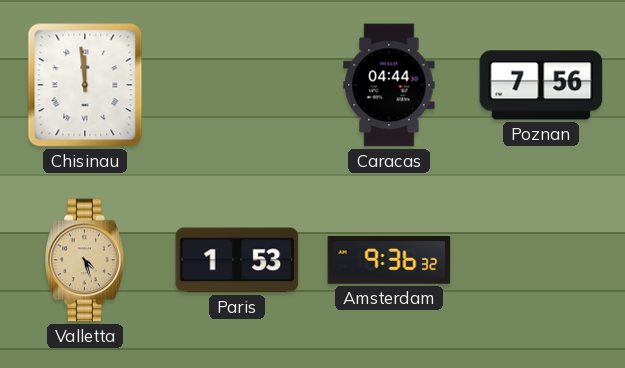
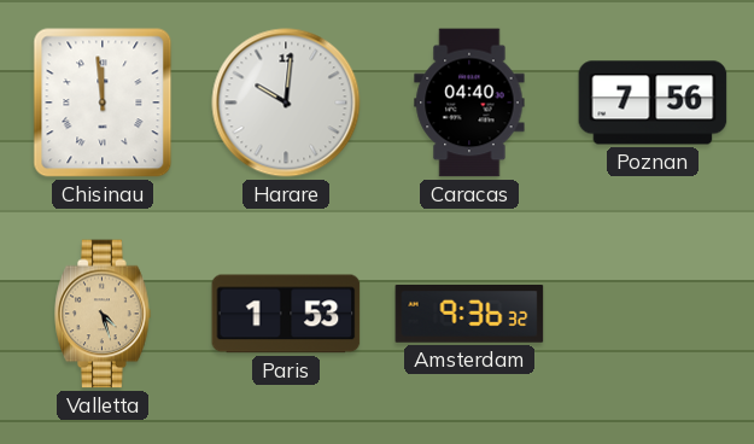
Harare: none -> 10:01
Caracas: 04:44 -> 04:40
